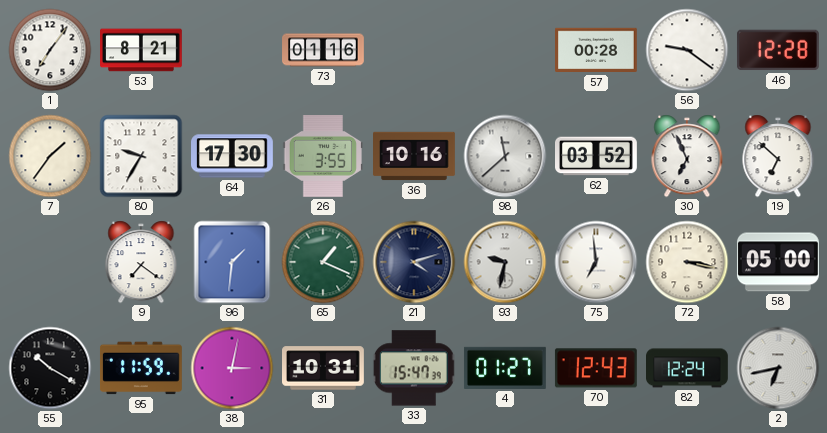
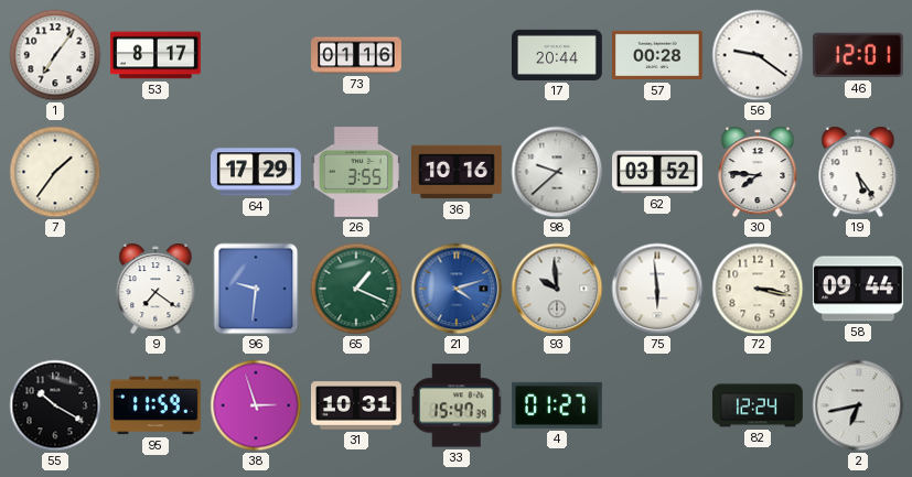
53: 8:21 -> 8:17
17: none -> 20:44
46: 12:28 -> 12:01
80: 9:35 -> none
64: 17:30 -> 17:29
98: 11:38 -> 9:38
30: 6:56 -> 7:46
19: 6:52 -> 5:24
96: 1:31 -> 9:31
21 dial: navy -> blue
93: 9:32 -> 9:59
75: 6:59 -> 5:59
58: 05:00 -> 09:44
38: 3:02 -> 2:57
70: 12:43 -> none
